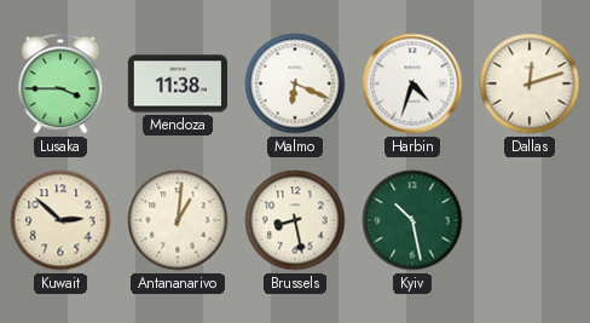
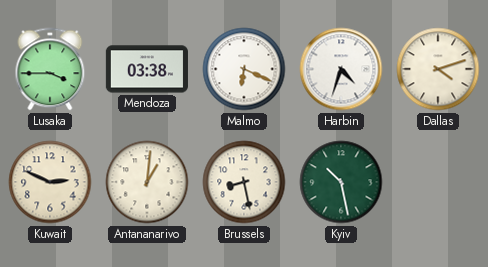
Mendoza: 11:38 -> 03:38
Dallas: 12:12 -> 4:12
Kuwait: 2:52 -> 2:49
